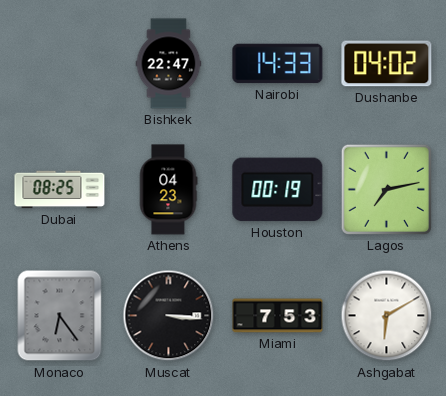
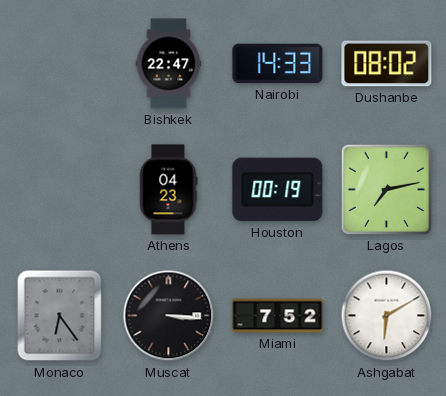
Dushanbe: 04:02 -> 08:02
Dubai: 08:25 -> none
Miami: 7:53 -> 7:52
